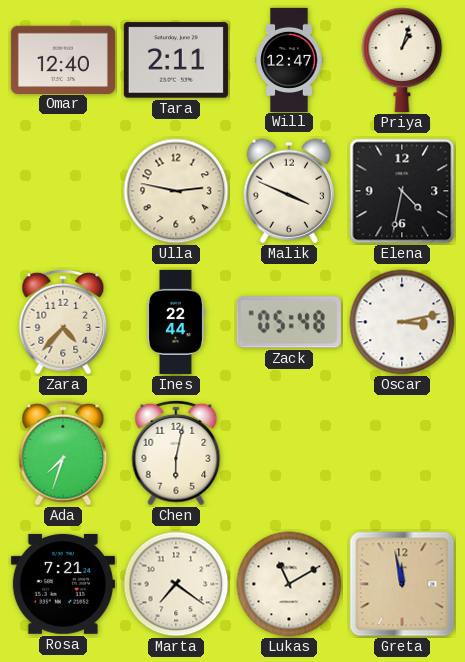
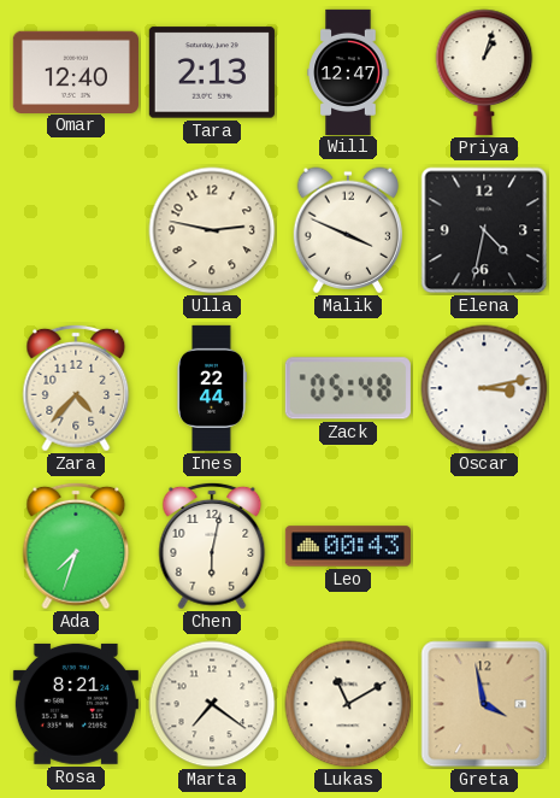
Tara: 2:11 -> 2:13
Leo: none -> 00:43
Rosa: 7:21 -> 8:21
Greta: 11:58 -> 3:58
